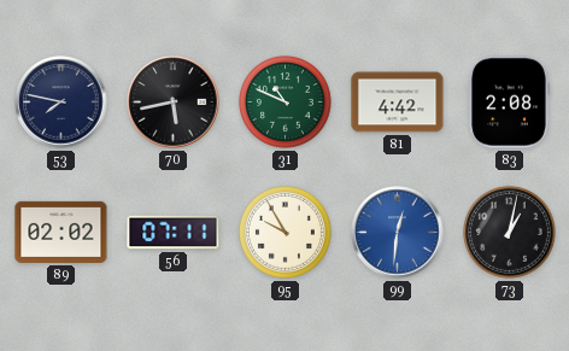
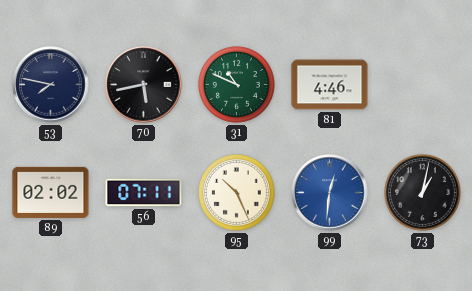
81: 4:42 -> 4:46
83: 2:08 -> none
95: 9:55 -> 10:26
